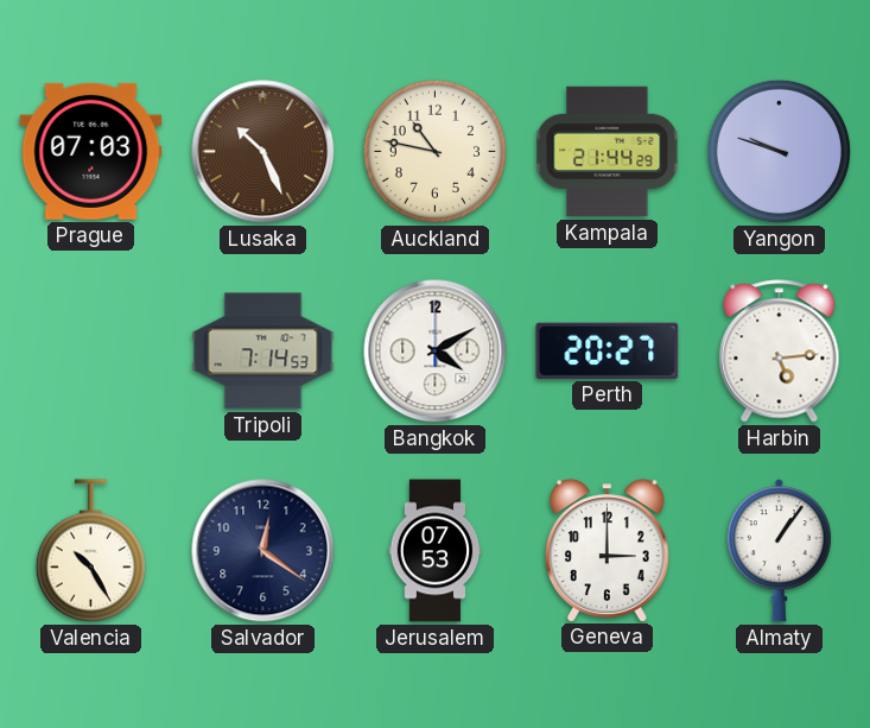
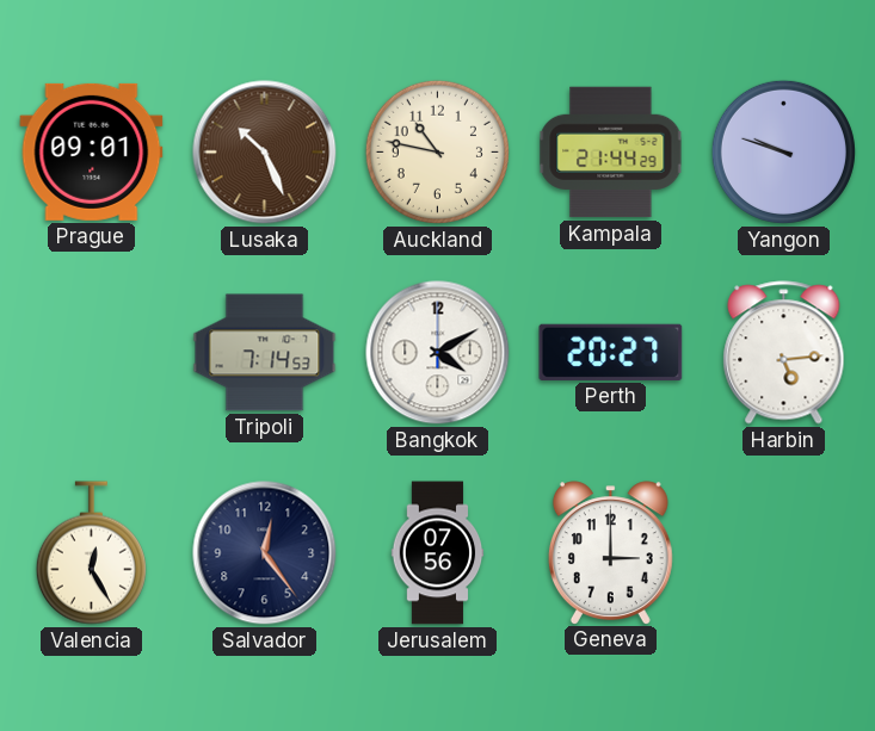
Prague: 07:03 -> 09:01
Valencia: 10:25 -> 12:25
Salvador: 12:21 -> 12:24
Jerusalem: 07:53 -> 07:56
Almaty: 1:06 -> none
